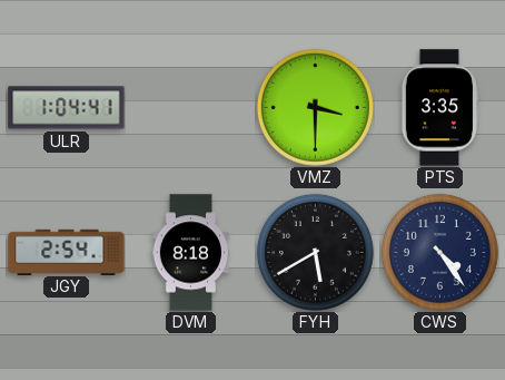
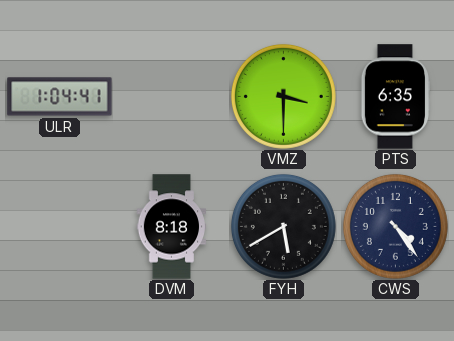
PTS: 3:35 -> 6:35
JGY: 2:54 -> none
